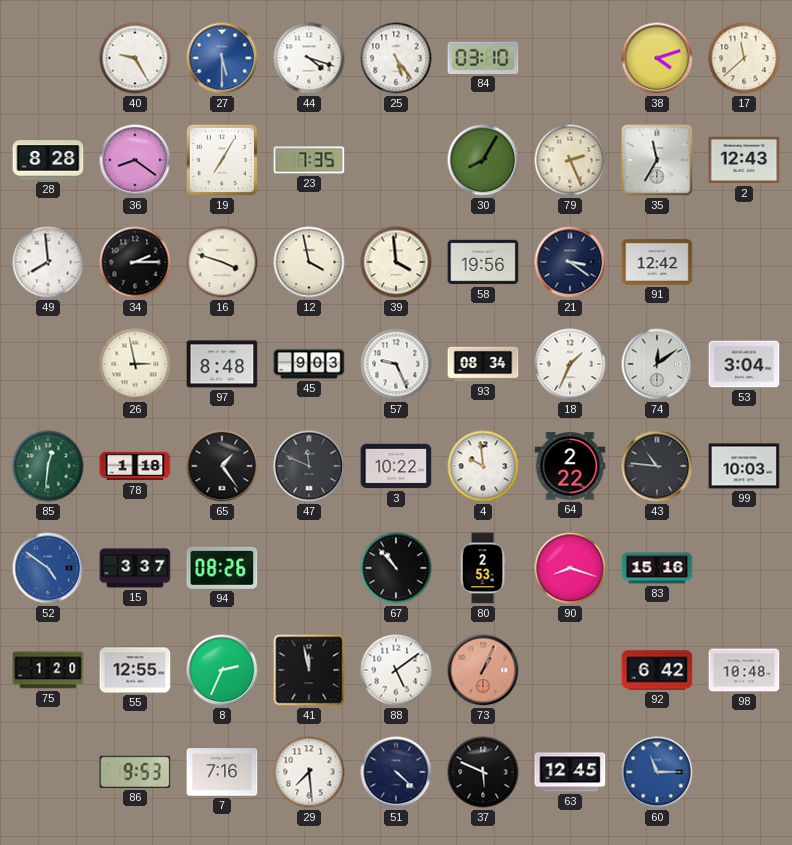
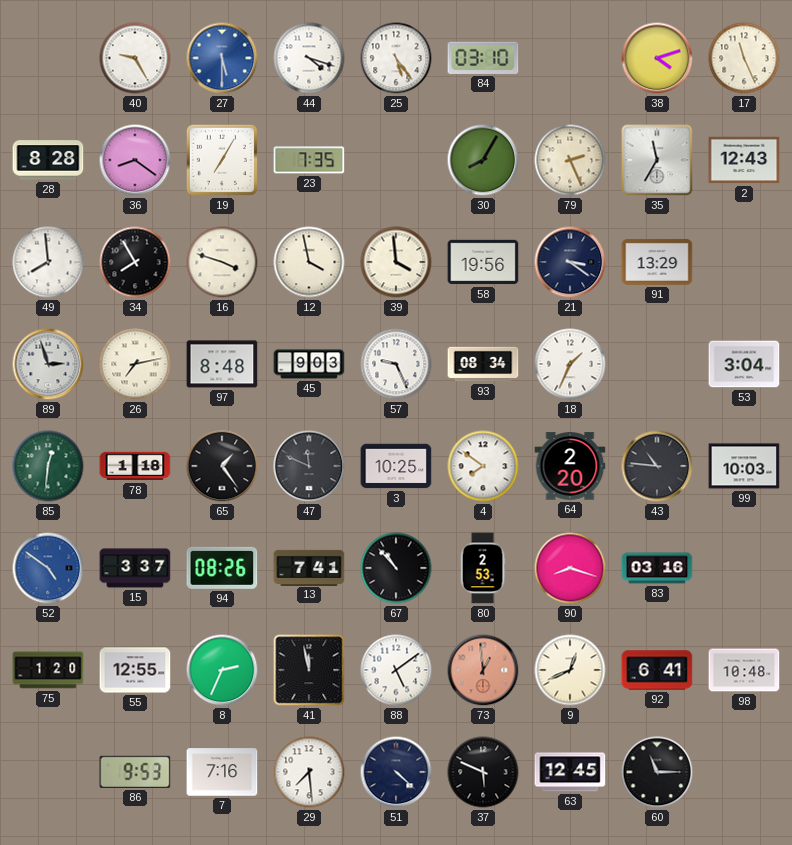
17: 11:38 -> 11:26
34: 2:15 -> 7:55
91: 12:42 -> 13:29
89: none -> 2:57
26: 2:58 -> 7:13
74: 12:09 -> none
3: 10:22 -> 10:25
4: 9:59 -> 7:51
64: 2:22 -> 2:20
13: none -> 7:41
83: 15:16 -> 03:16
73: 1:04 -> 12:59
9: none -> 12:41
92: 6:42 -> 6:41
60 dial: blue -> black
